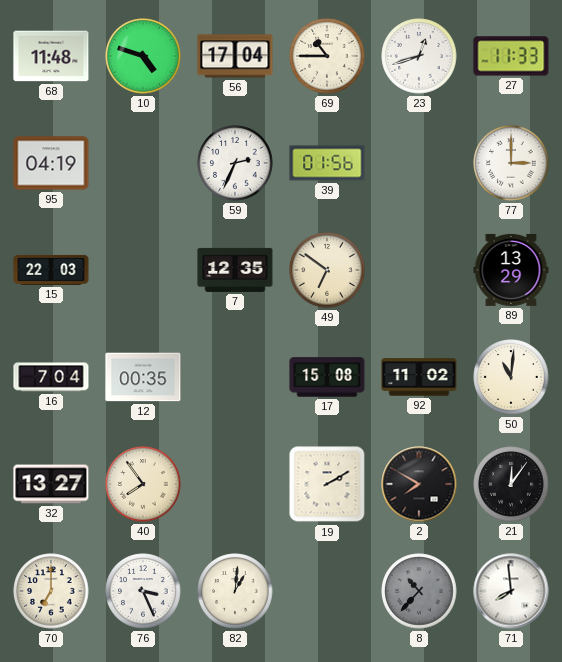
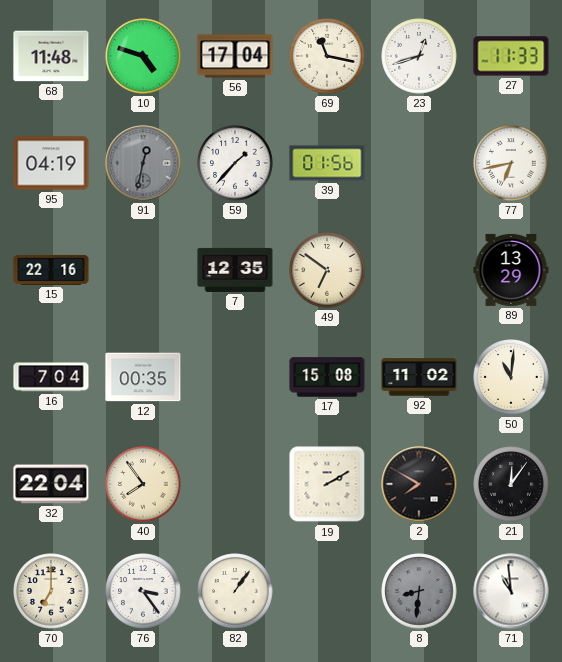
69: 10:45 -> 11:17
91: none -> 12:32
59: 2:34 -> 1:37
77: 3:00 -> 6:43
15: 22:03 -> 22:16
32: 13:27 -> 22:04
76: 3:26 -> 3:24
82: 1:01 -> 1:06
8: 10:37 -> 8:31
71: 7:59 -> 10:59
